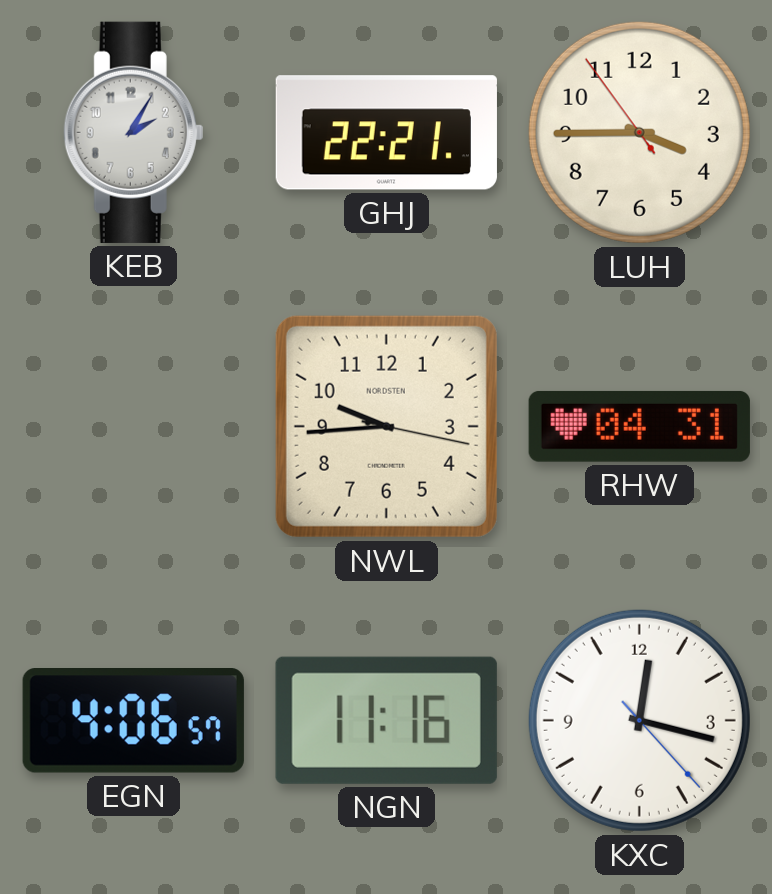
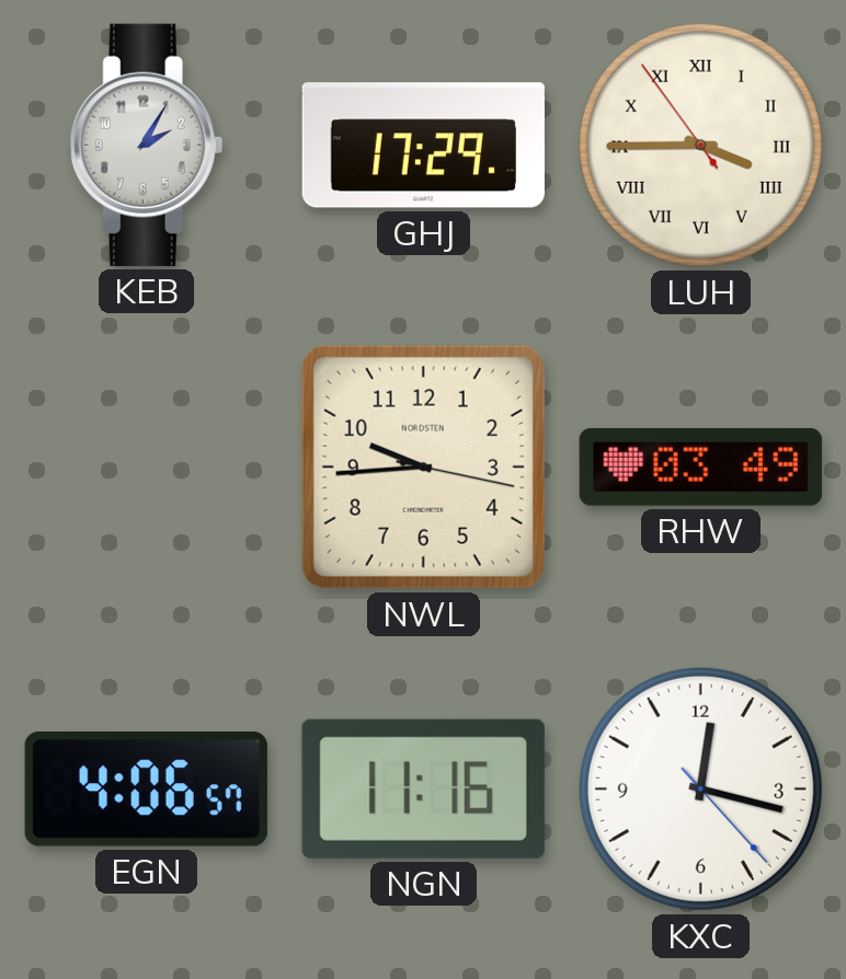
GHJ: 22:21 -> 17:29
LUH numerals: Arabic -> Roman
RHW: 04:31 -> 03:49
